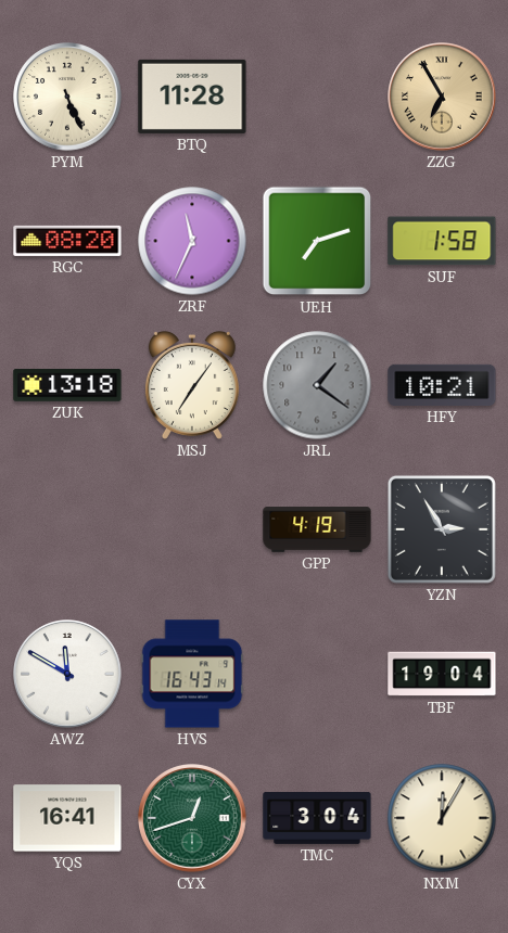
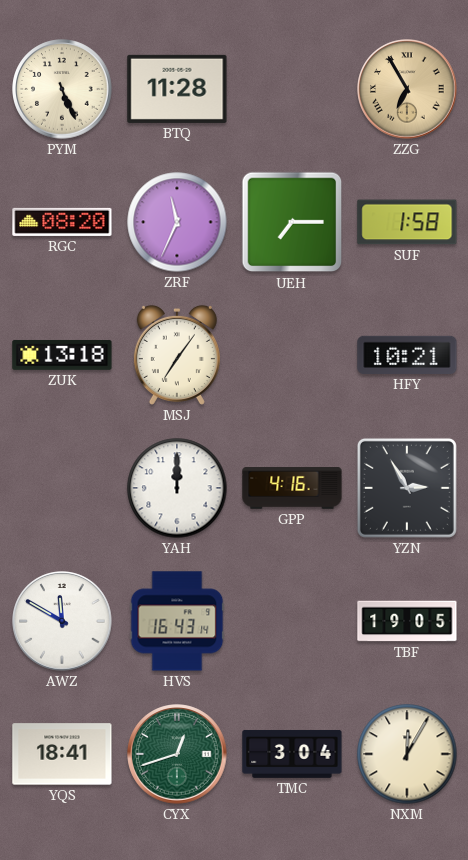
UEH: 7:12 -> 7:15
JRL: 1:21 -> none
YAH: none -> 12:00
GPP: 4:19 -> 4:16
TBF: 19:04 -> 19:05
YQS: 16:41 -> 18:41
